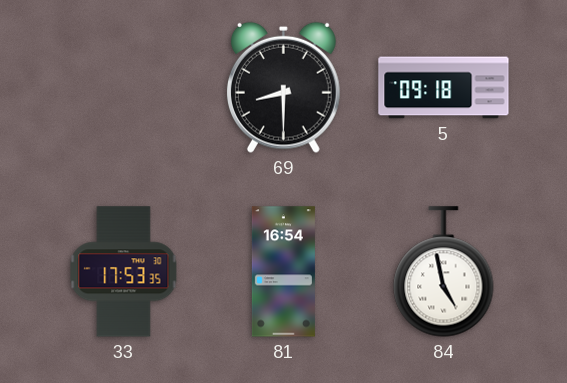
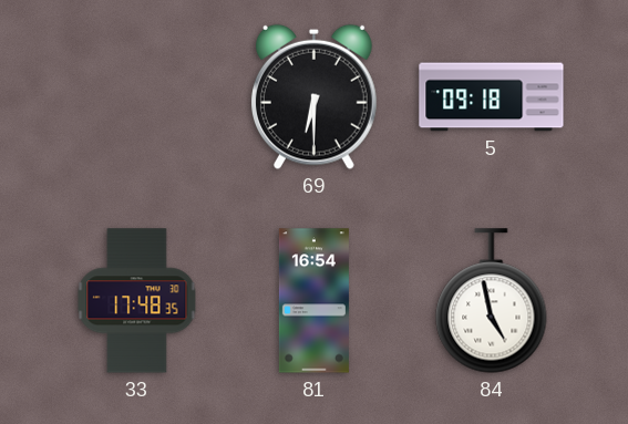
69: 8:30 -> 6:30
33: 17:53 -> 17:48
